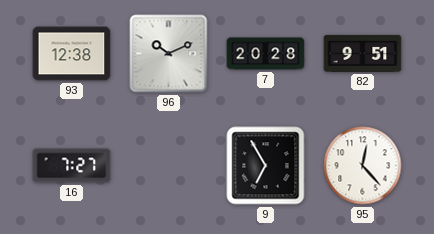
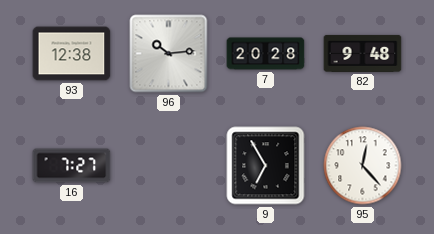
96: 10:11 -> 10:14
82: 9:51 -> 9:48
